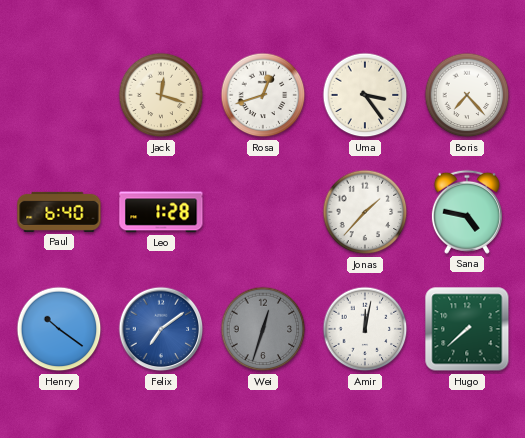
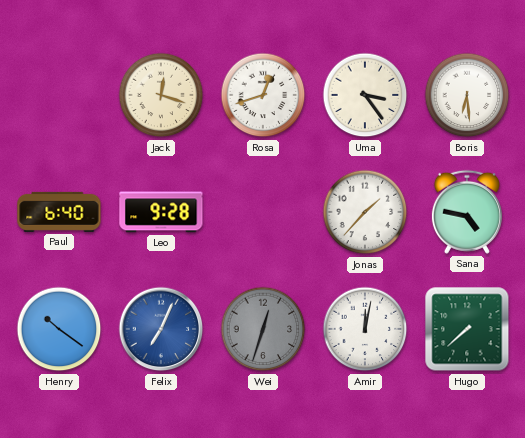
Boris: 7:23 -> 6:29
Leo: 1:28 -> 9:28
Felix: 7:09 -> 7:04
